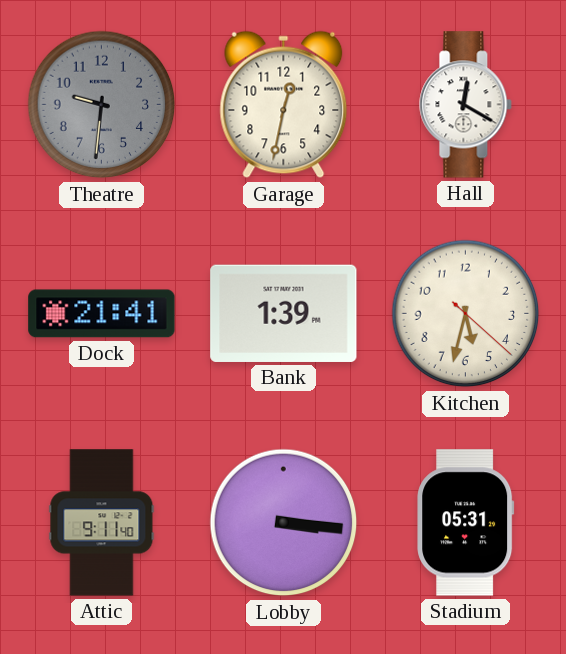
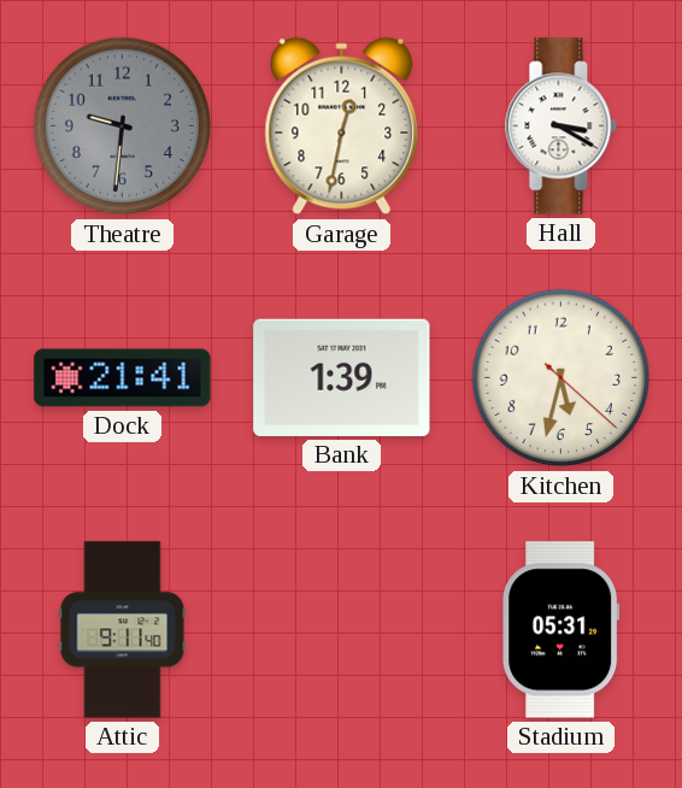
Hall: 12:20 -> 3:20
Lobby: 3:16 -> none
